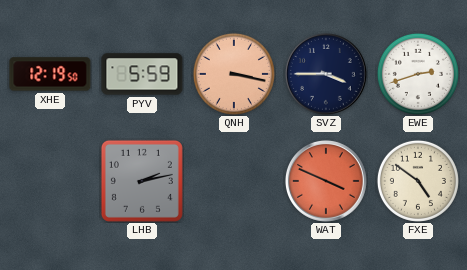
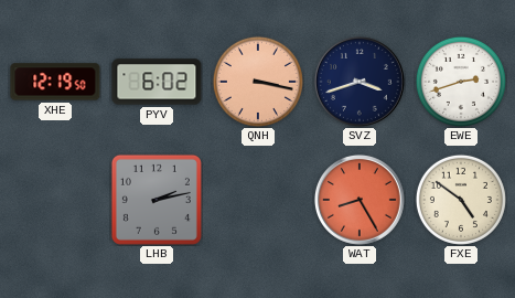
PYV: 5:59 -> 6:02
SVZ: 3:45 -> 3:42
WAT: 3:49 -> 8:25
